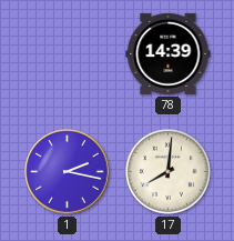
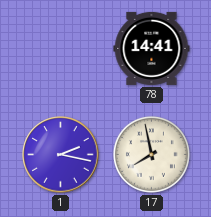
78: 14:39 -> 14:41
17: 8:01 -> 7:58
